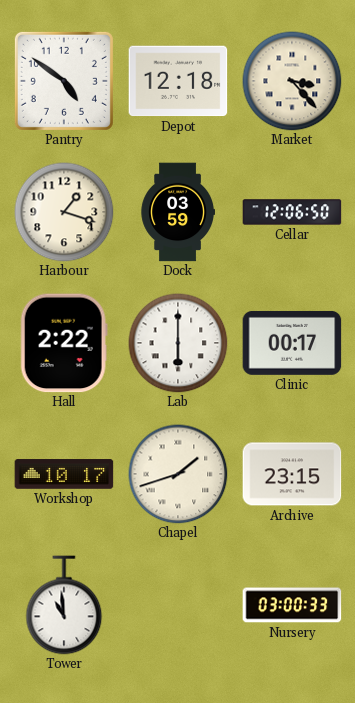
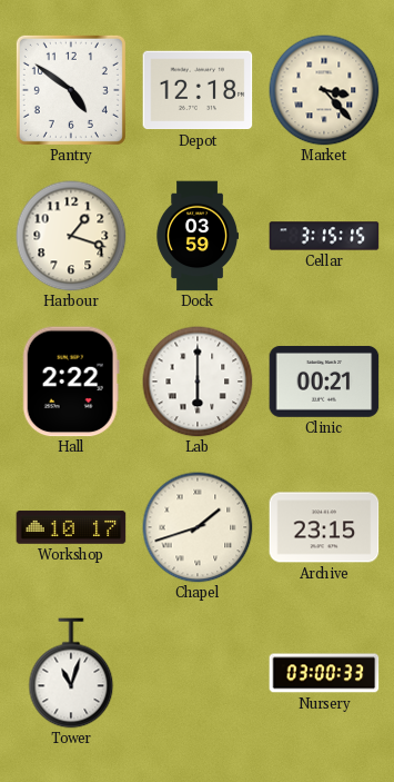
Cellar: 12:06 -> 3:15
Clinic: 00:17 -> 00:21
Tower: 10:59 -> 11:03
